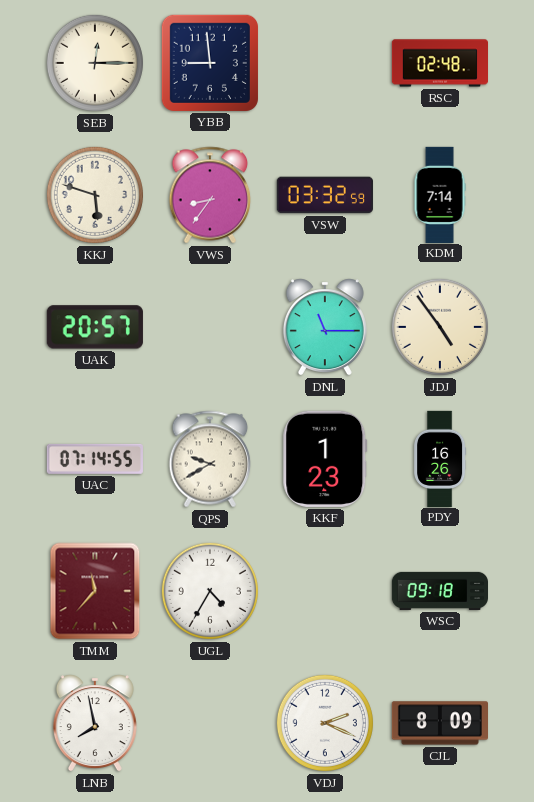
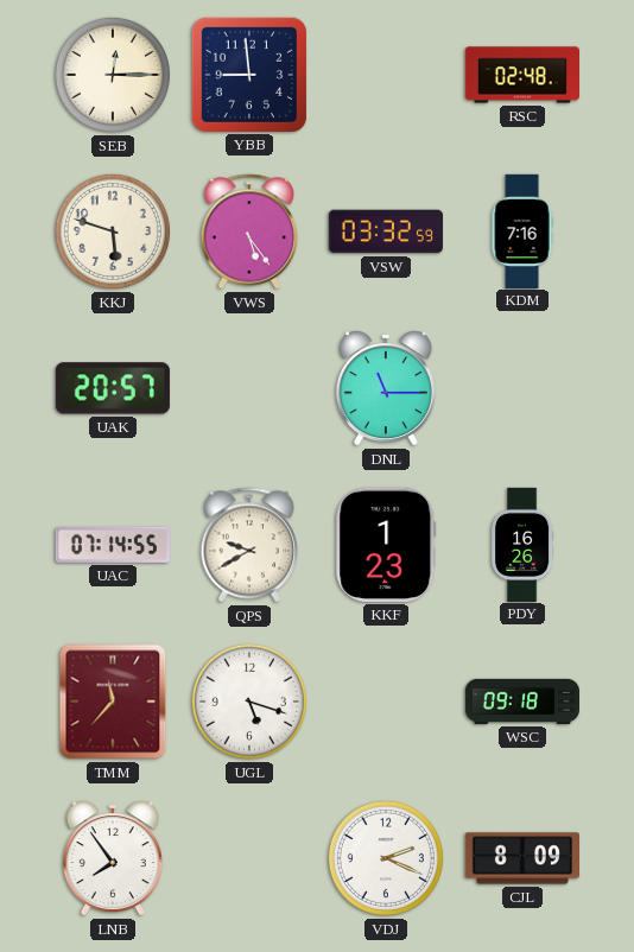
VWS: 8:36 -> 5:24
KDM: 7:14 -> 7:16
JDJ: 4:54 -> none
UGL: 4:35 -> 5:18
LNB: 7:58 -> 7:54
